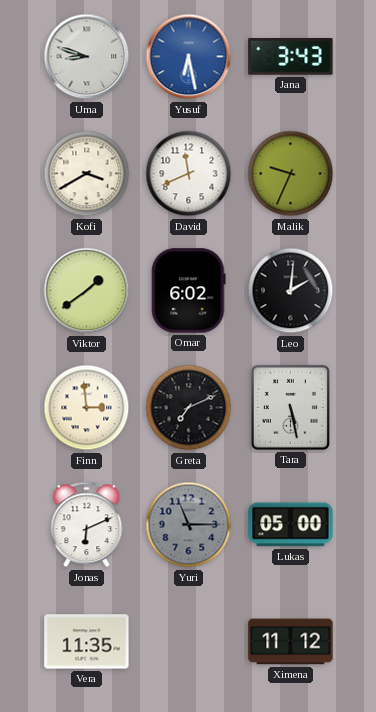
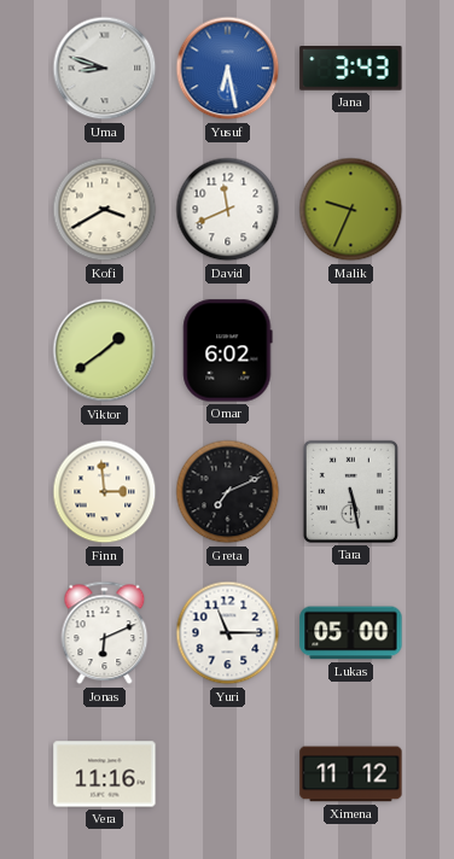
Leo: 2:01 -> none
Yuri dial: grey -> white
Vera: 11:35 -> 11:16
